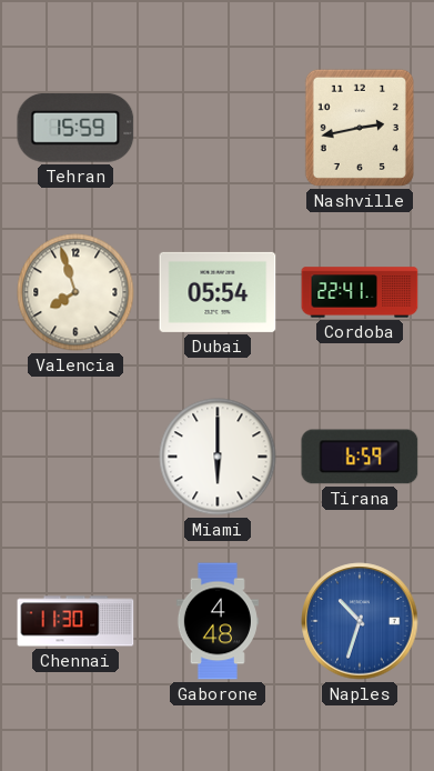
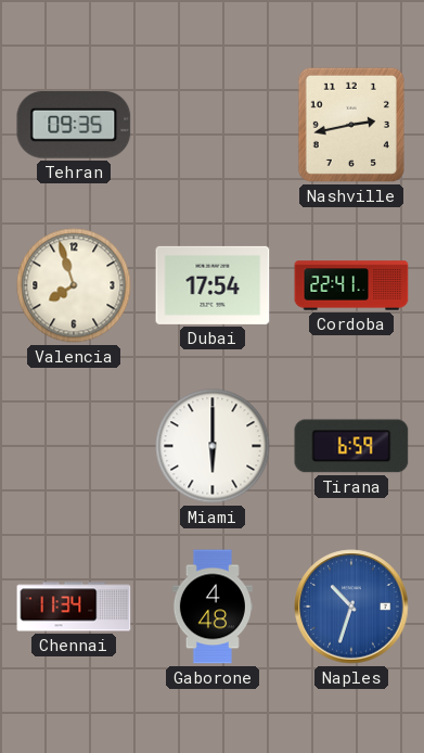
Tehran: 15:59 -> 09:35
Dubai: 05:54 -> 17:54
Chennai: 11:30 -> 11:34
